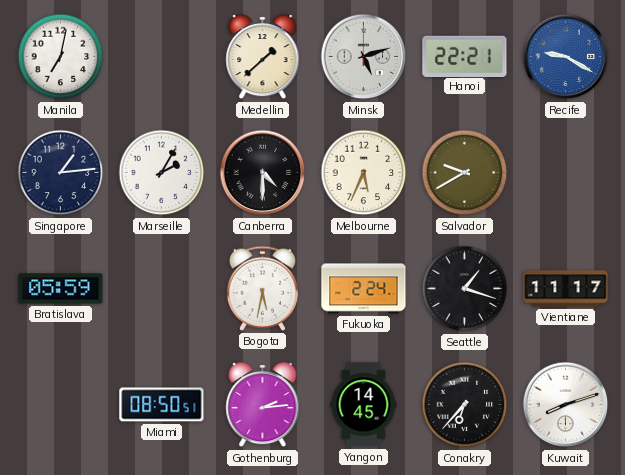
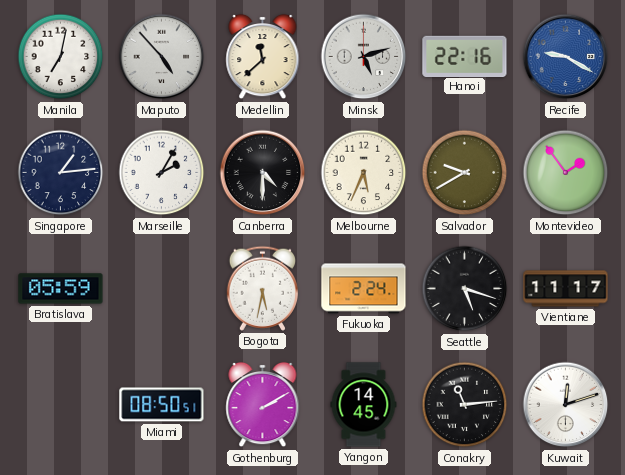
Maputo: none -> 4:53
Medellin: 1:38 -> 11:38
Hanoi: 22:21 -> 22:16
Montevideo: none -> 1:54
Seattle: 1:18 -> 5:18
Gothenburg: 2:14 -> 2:10
Conakry: 6:37 -> 11:14
Kuwait: 8:12 -> 12:12
